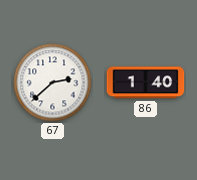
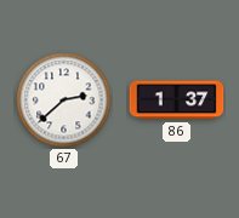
86: 1:40 -> 1:37
